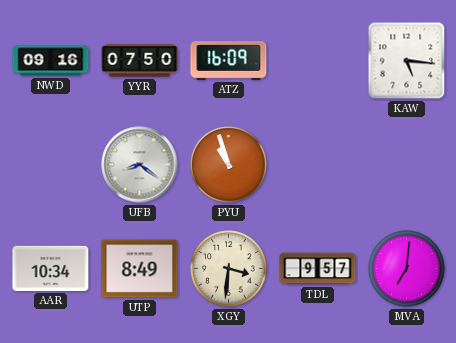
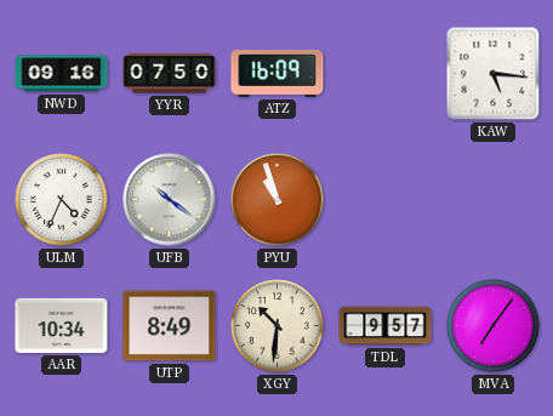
ULM: none -> 4:34
UFB: 8:21 -> 10:21
XGY: 3:31 -> 10:31
MVA: 7:01 -> 7:06
